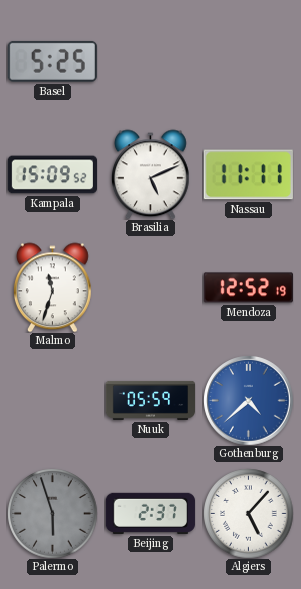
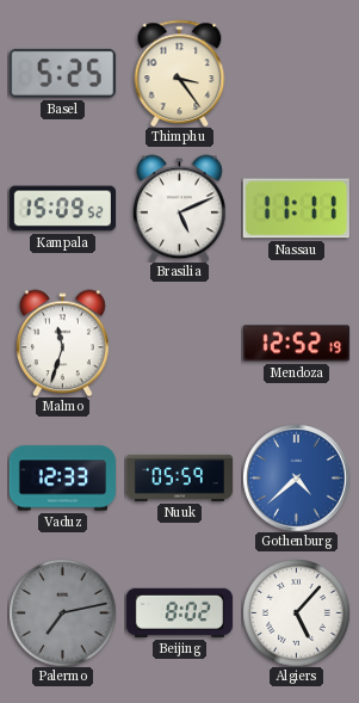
Thimphu: none -> 3:24
Vaduz: none -> 12:33
Palermo: 5:57 -> 7:13
Beijing: 2:37 -> 8:02
